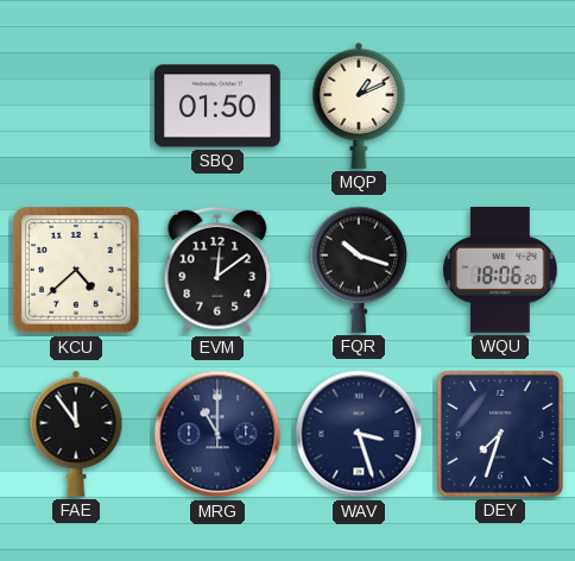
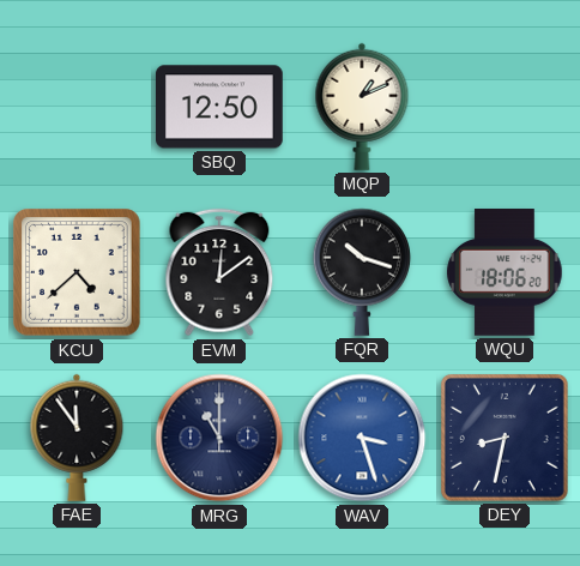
SBQ: 01:50 -> 12:50
WAV dial: navy -> blue
DEY: 7:33 -> 8:32
